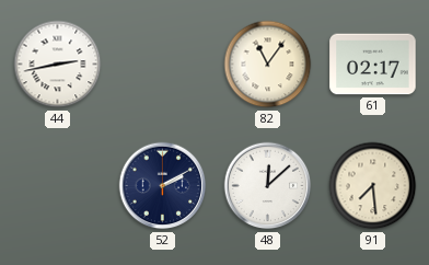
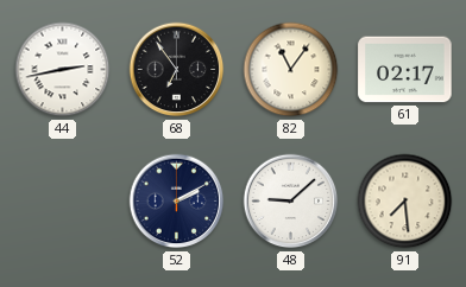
68: none -> 6:54
48: 12:08 -> 9:08
